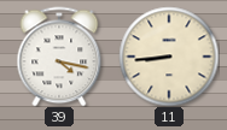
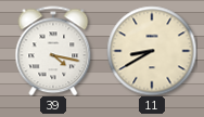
11: 8:44 -> 8:40
